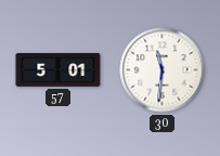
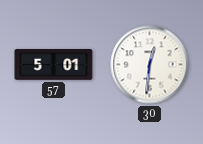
30: 11:31 -> 12:31
